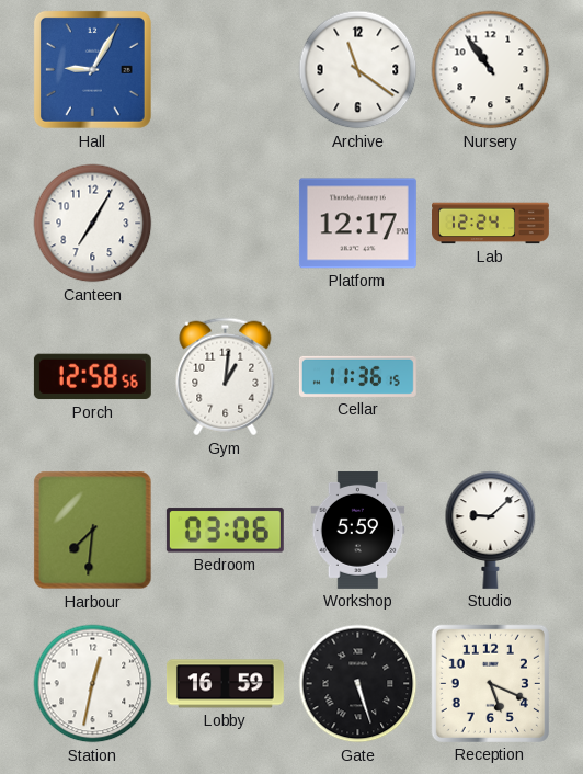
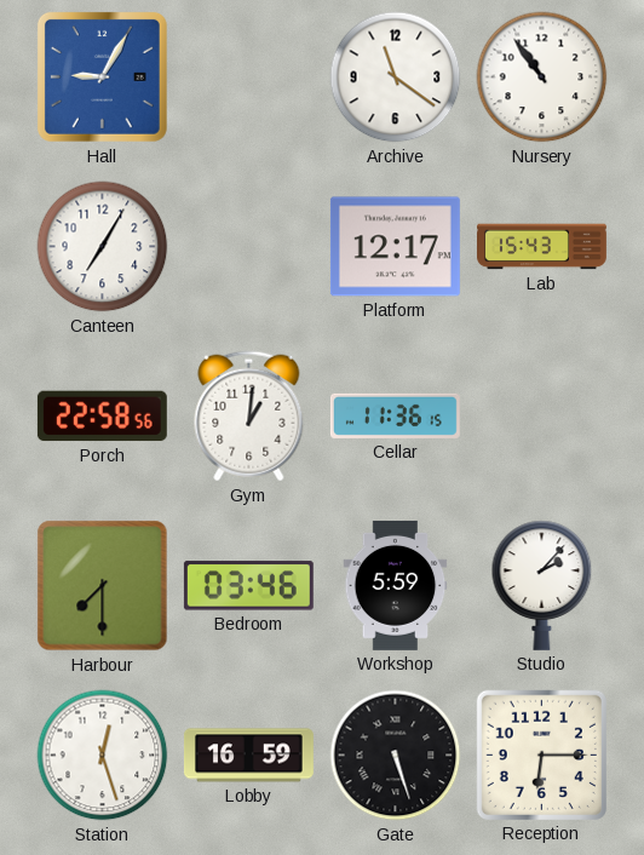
Lab: 12:24 -> 15:43
Porch: 12:58 -> 22:58
Harbour: 7:31 -> 7:30
Bedroom: 03:06 -> 03:46
Studio: 9:08 -> 2:07
Station: 12:32 -> 12:27
Reception: 5:19 -> 6:15
